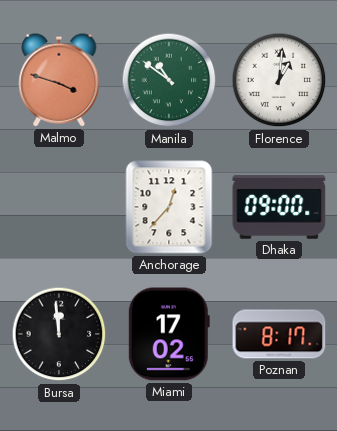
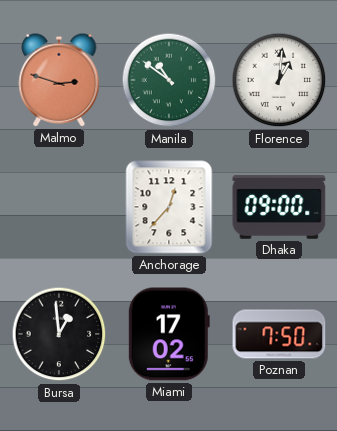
Malmo: 3:48 -> 2:48
Bursa: 11:59 -> 12:59
Poznan: 8:17 -> 7:50
